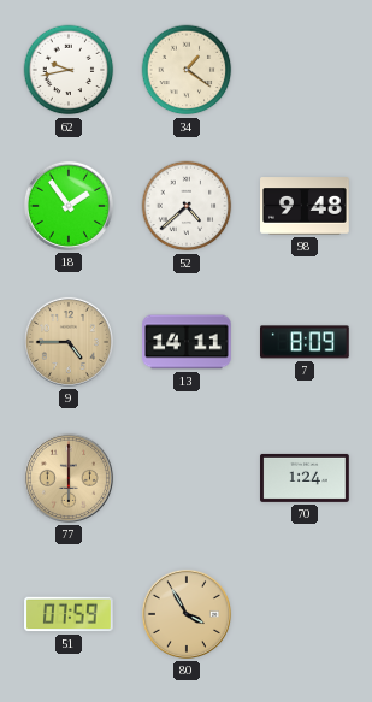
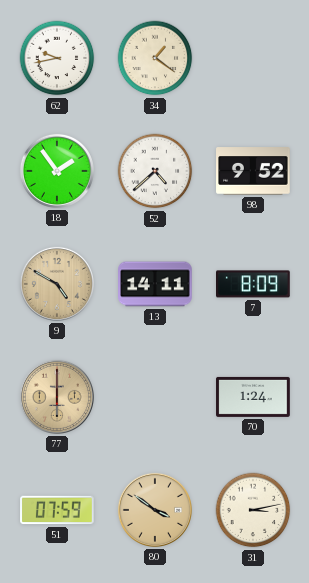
98: 9:48 -> 9:52
9: 4:45 -> 4:50
80: 3:55 -> 3:51
31: none -> 3:13
